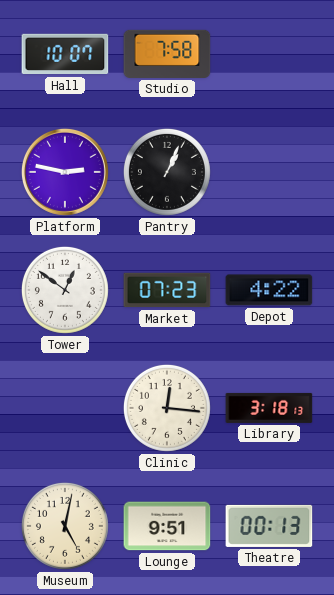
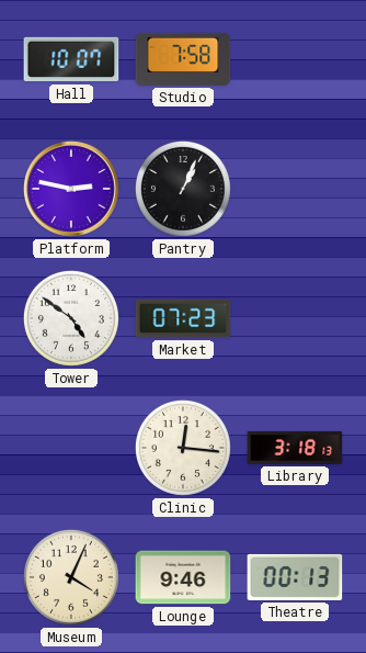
Tower: 12:51 -> 4:51
Depot: 4:22 -> none
Museum: 5:02 -> 4:04
Lounge: 9:51 -> 9:46
